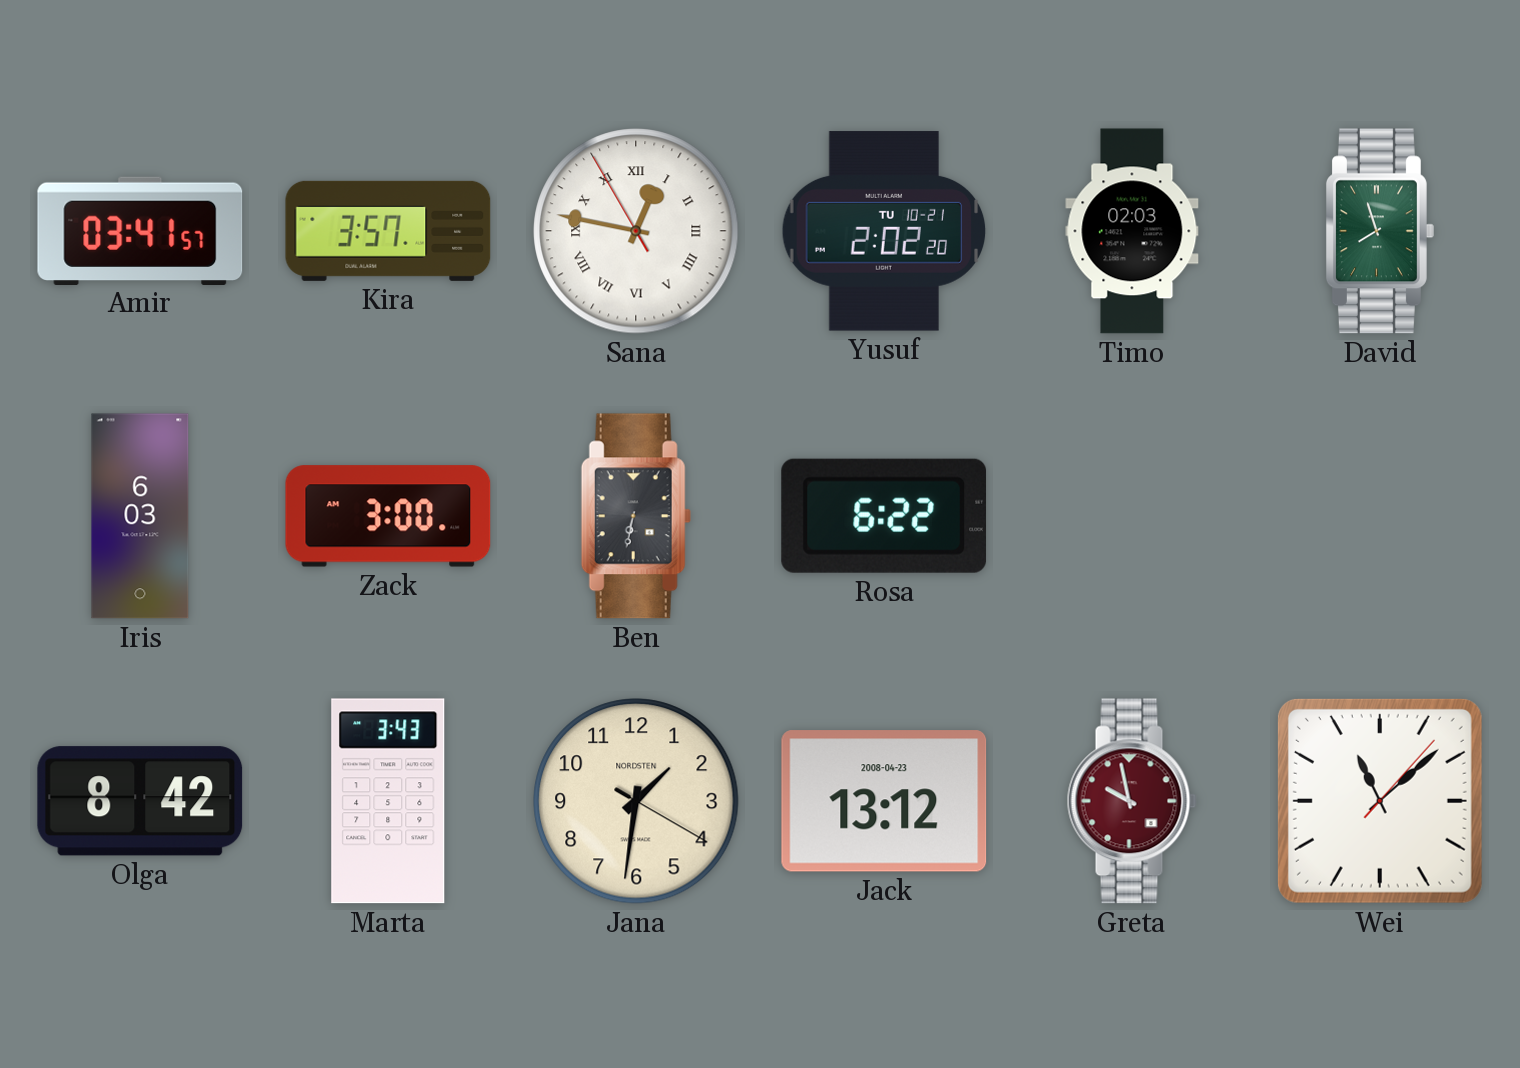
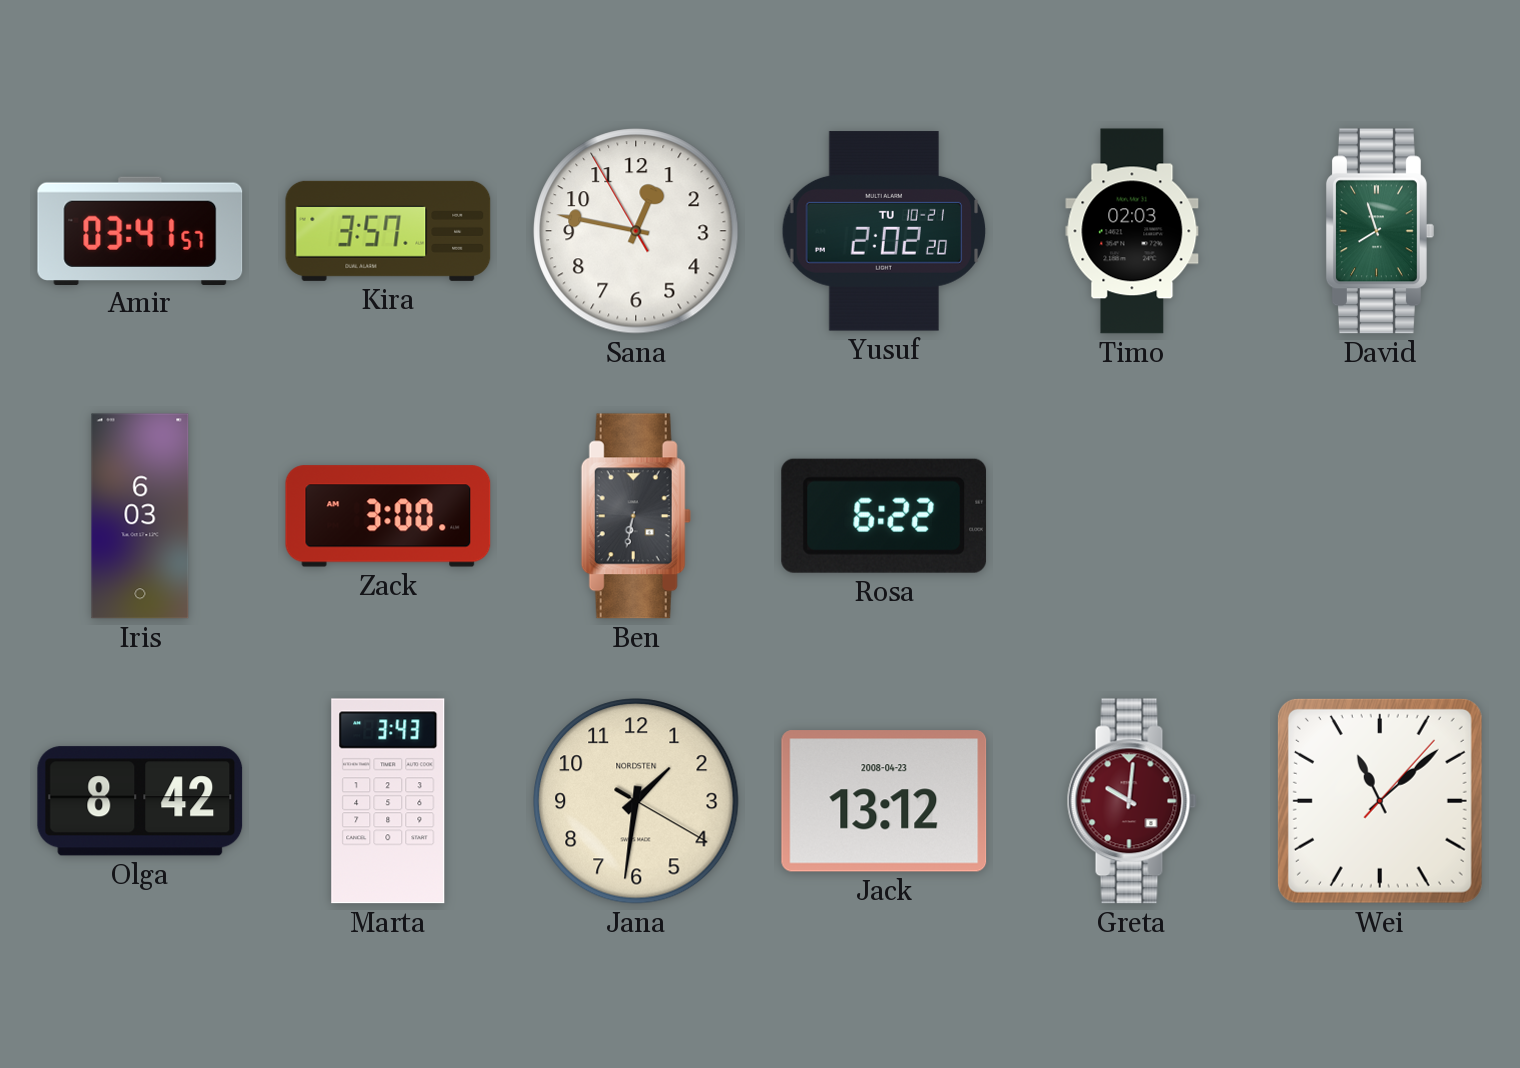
Sana numerals: Roman -> Arabic
Greta: 9:58 -> 10:01
